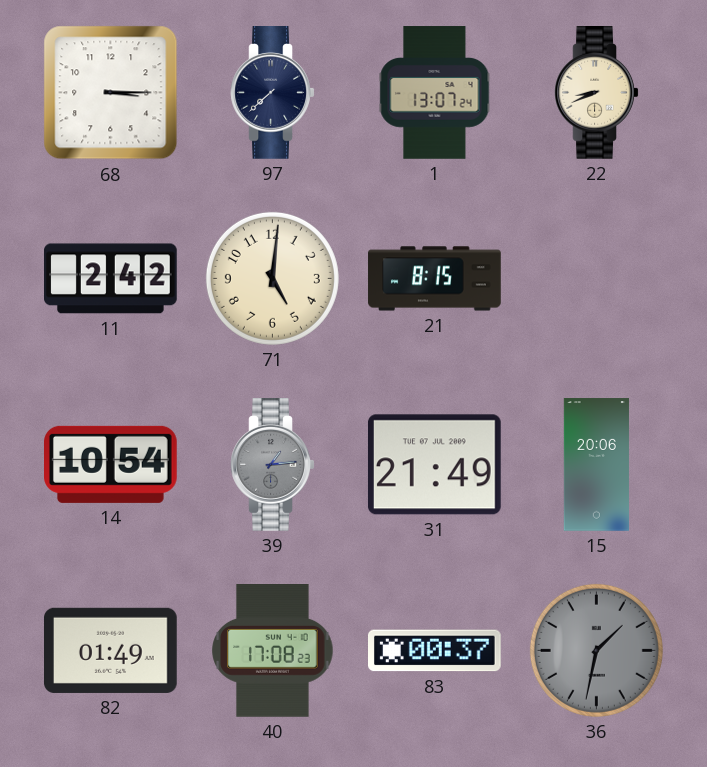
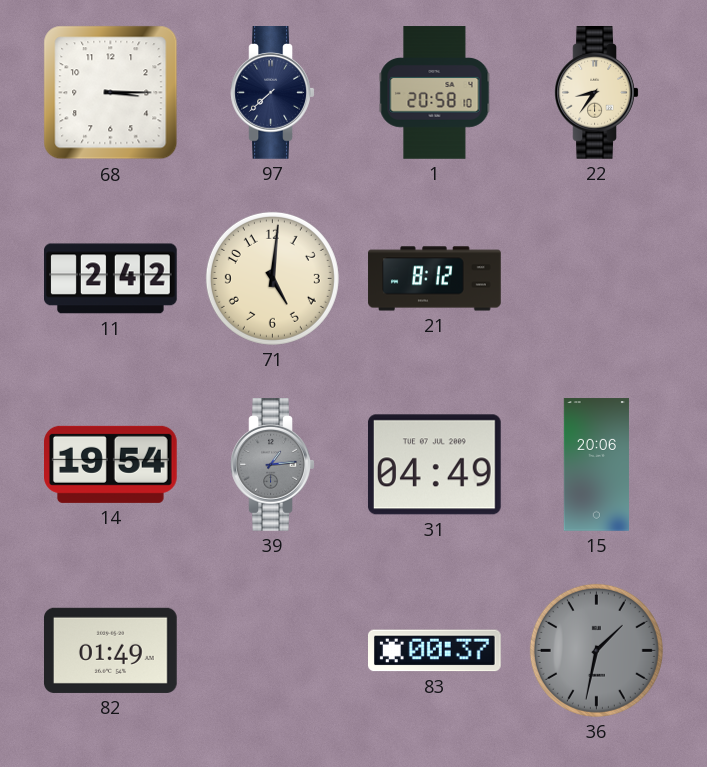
1: 13:07 -> 20:58
22: 8:41 -> 8:36
21: 8:15 -> 8:12
14: 10:54 -> 19:54
31: 21:49 -> 04:49
40: 17:08 -> none
